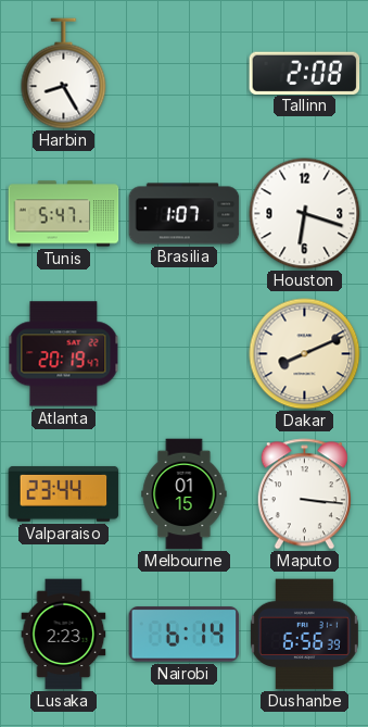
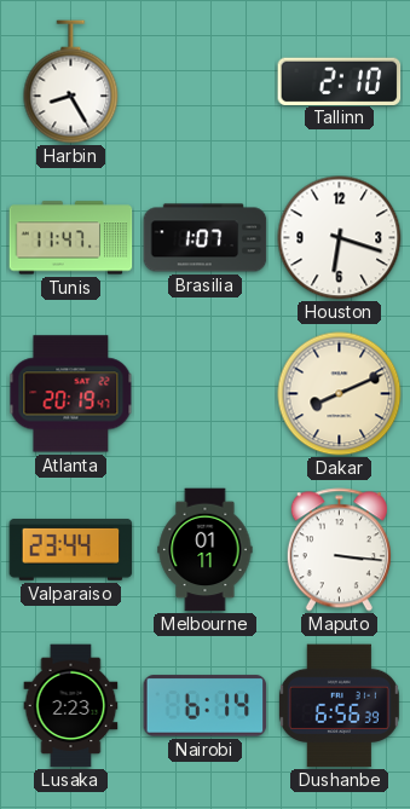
Tallinn: 2:08 -> 2:10
Tunis: 5:47 -> 11:47
Melbourne: 01:15 -> 01:11
